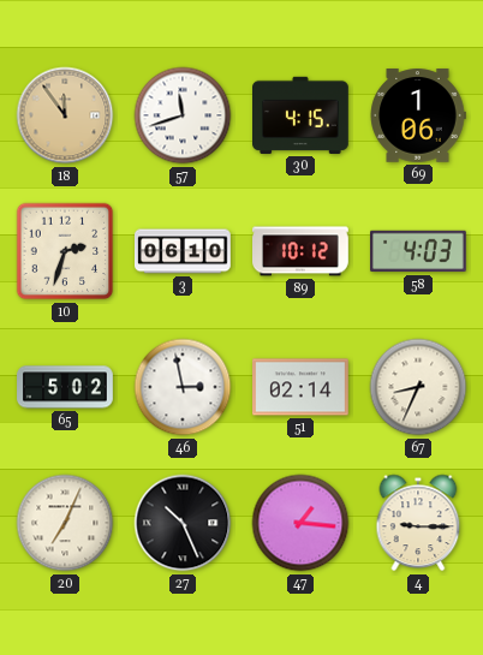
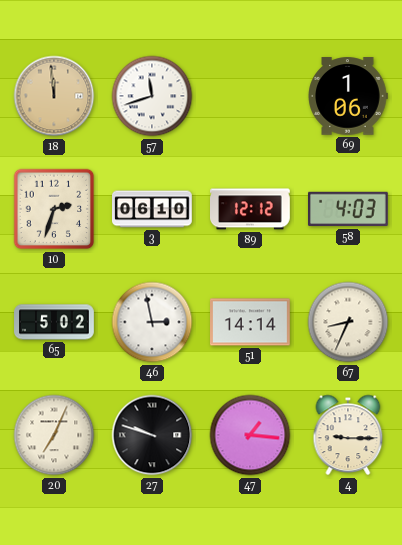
18: 11:54 -> 11:59
30: 4:15 -> none
89: 10:12 -> 12:12
51: 02:14 -> 14:14
27: 10:26 -> 9:48
